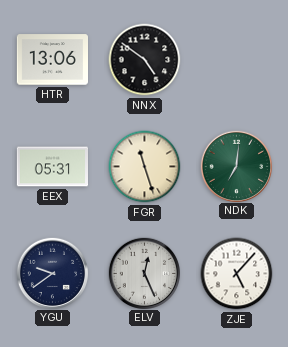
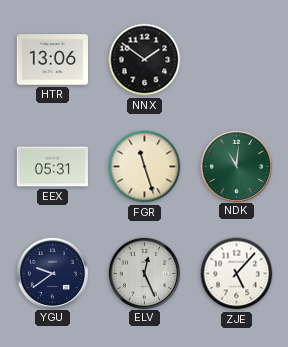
NNX: 4:51 -> 1:51
NDK: 7:01 -> 11:01
